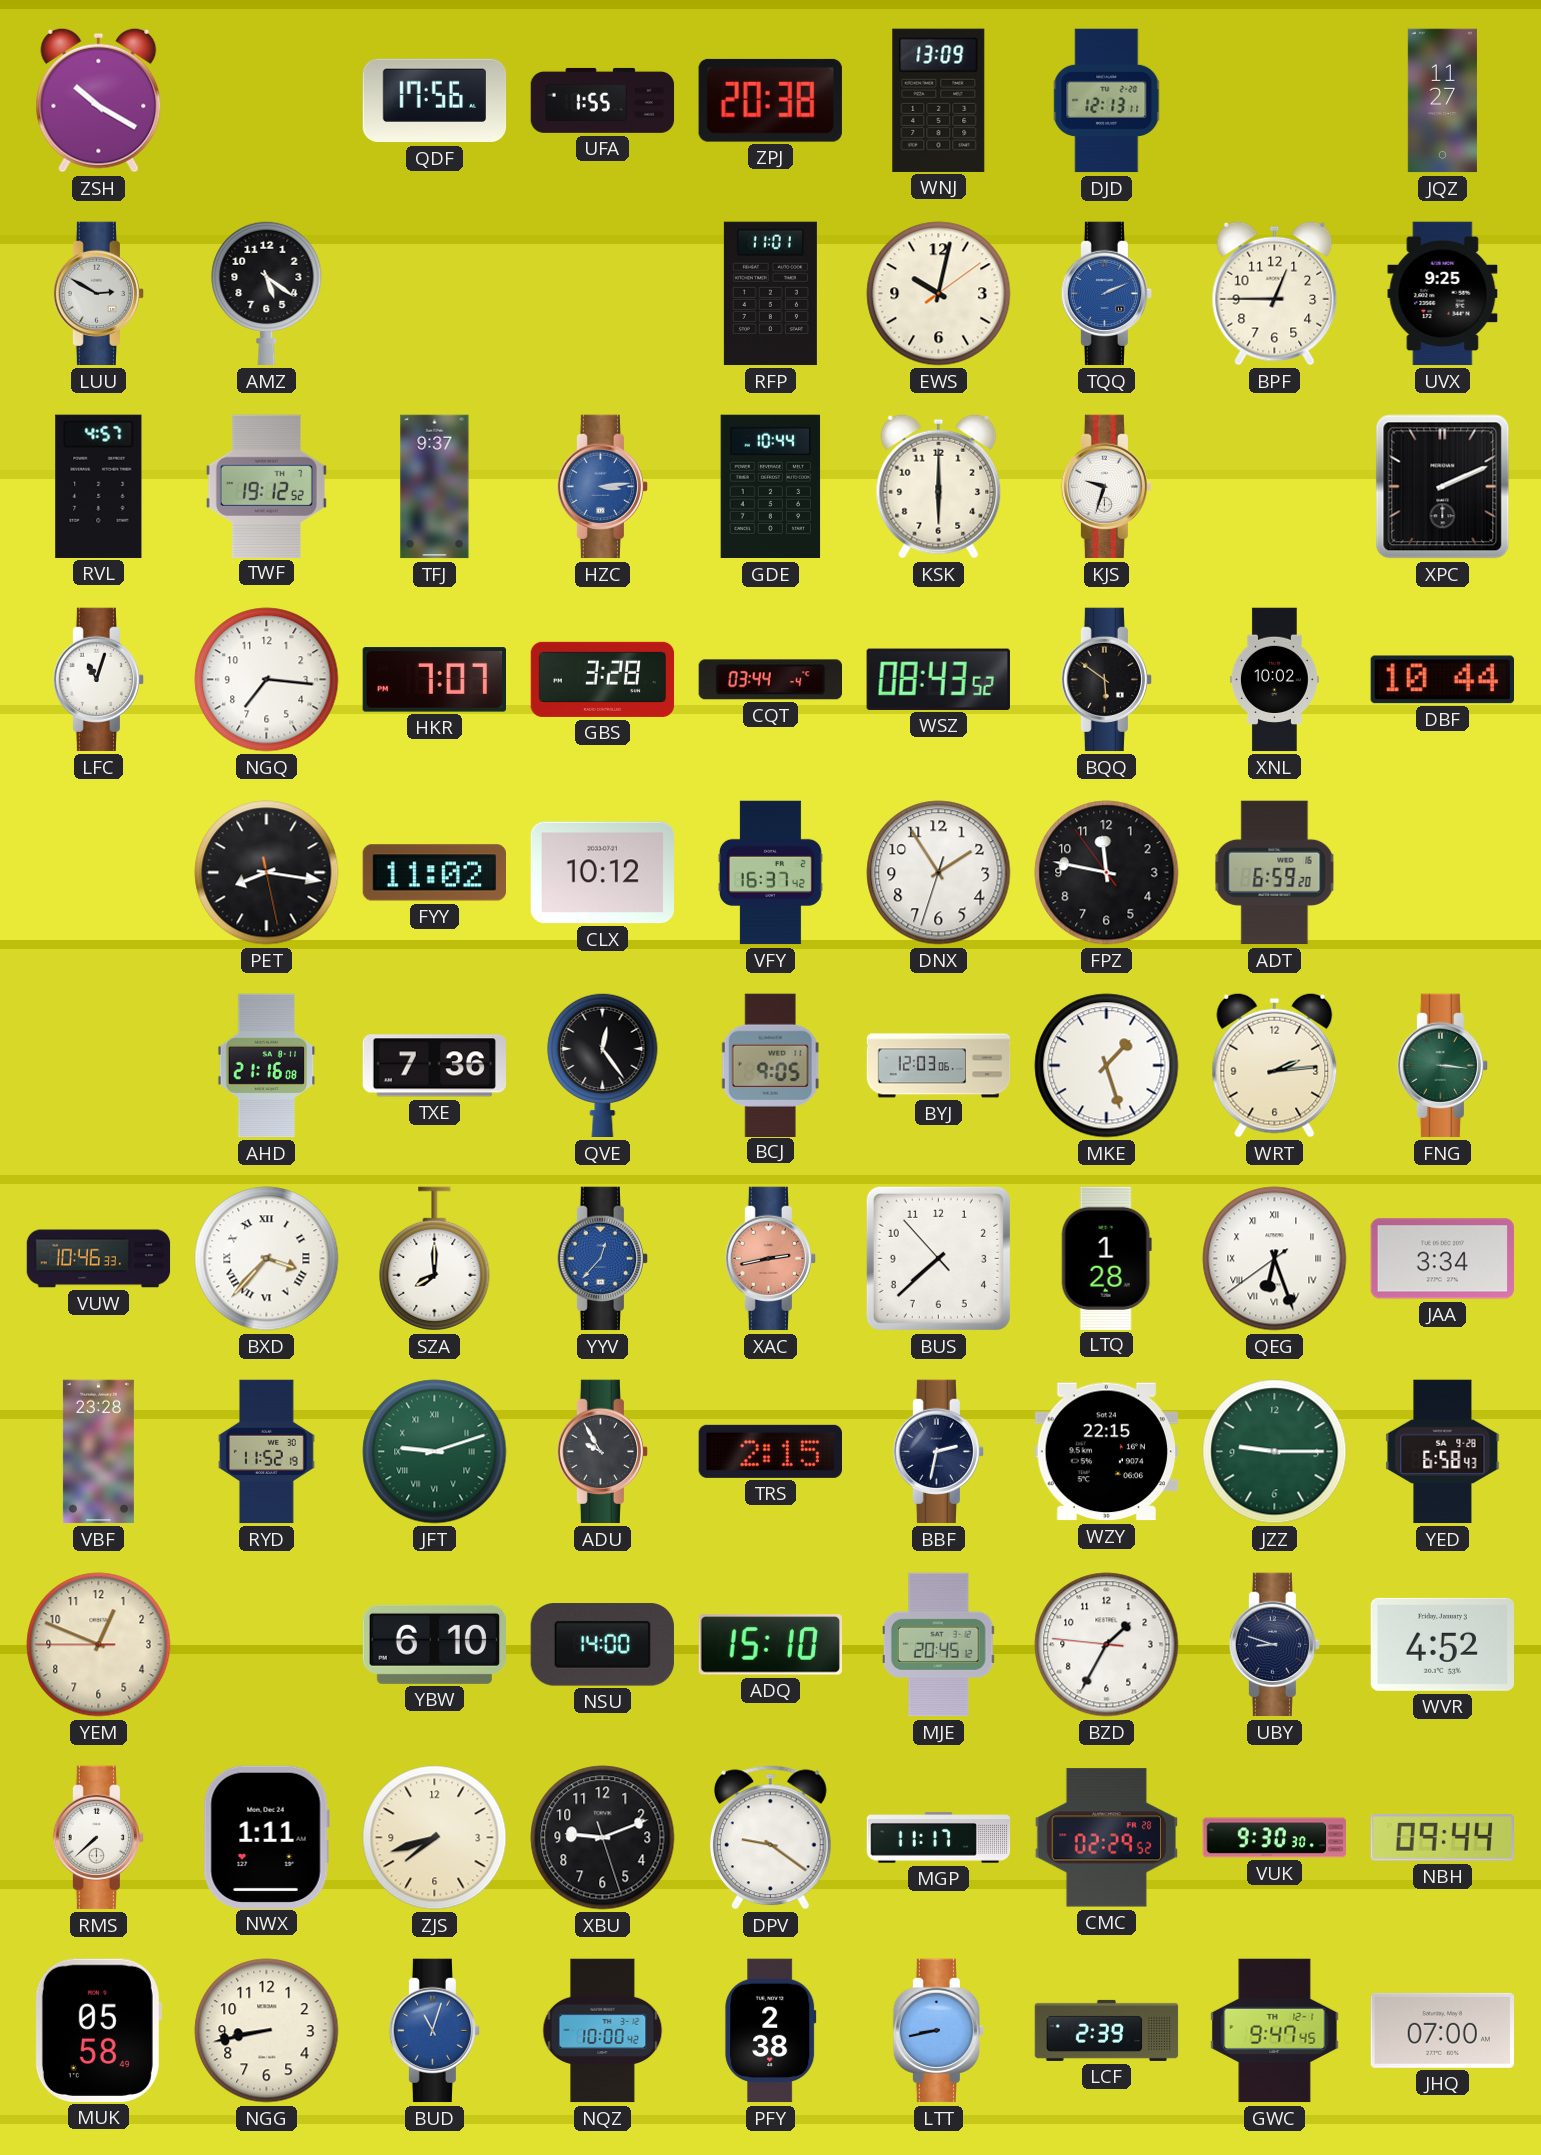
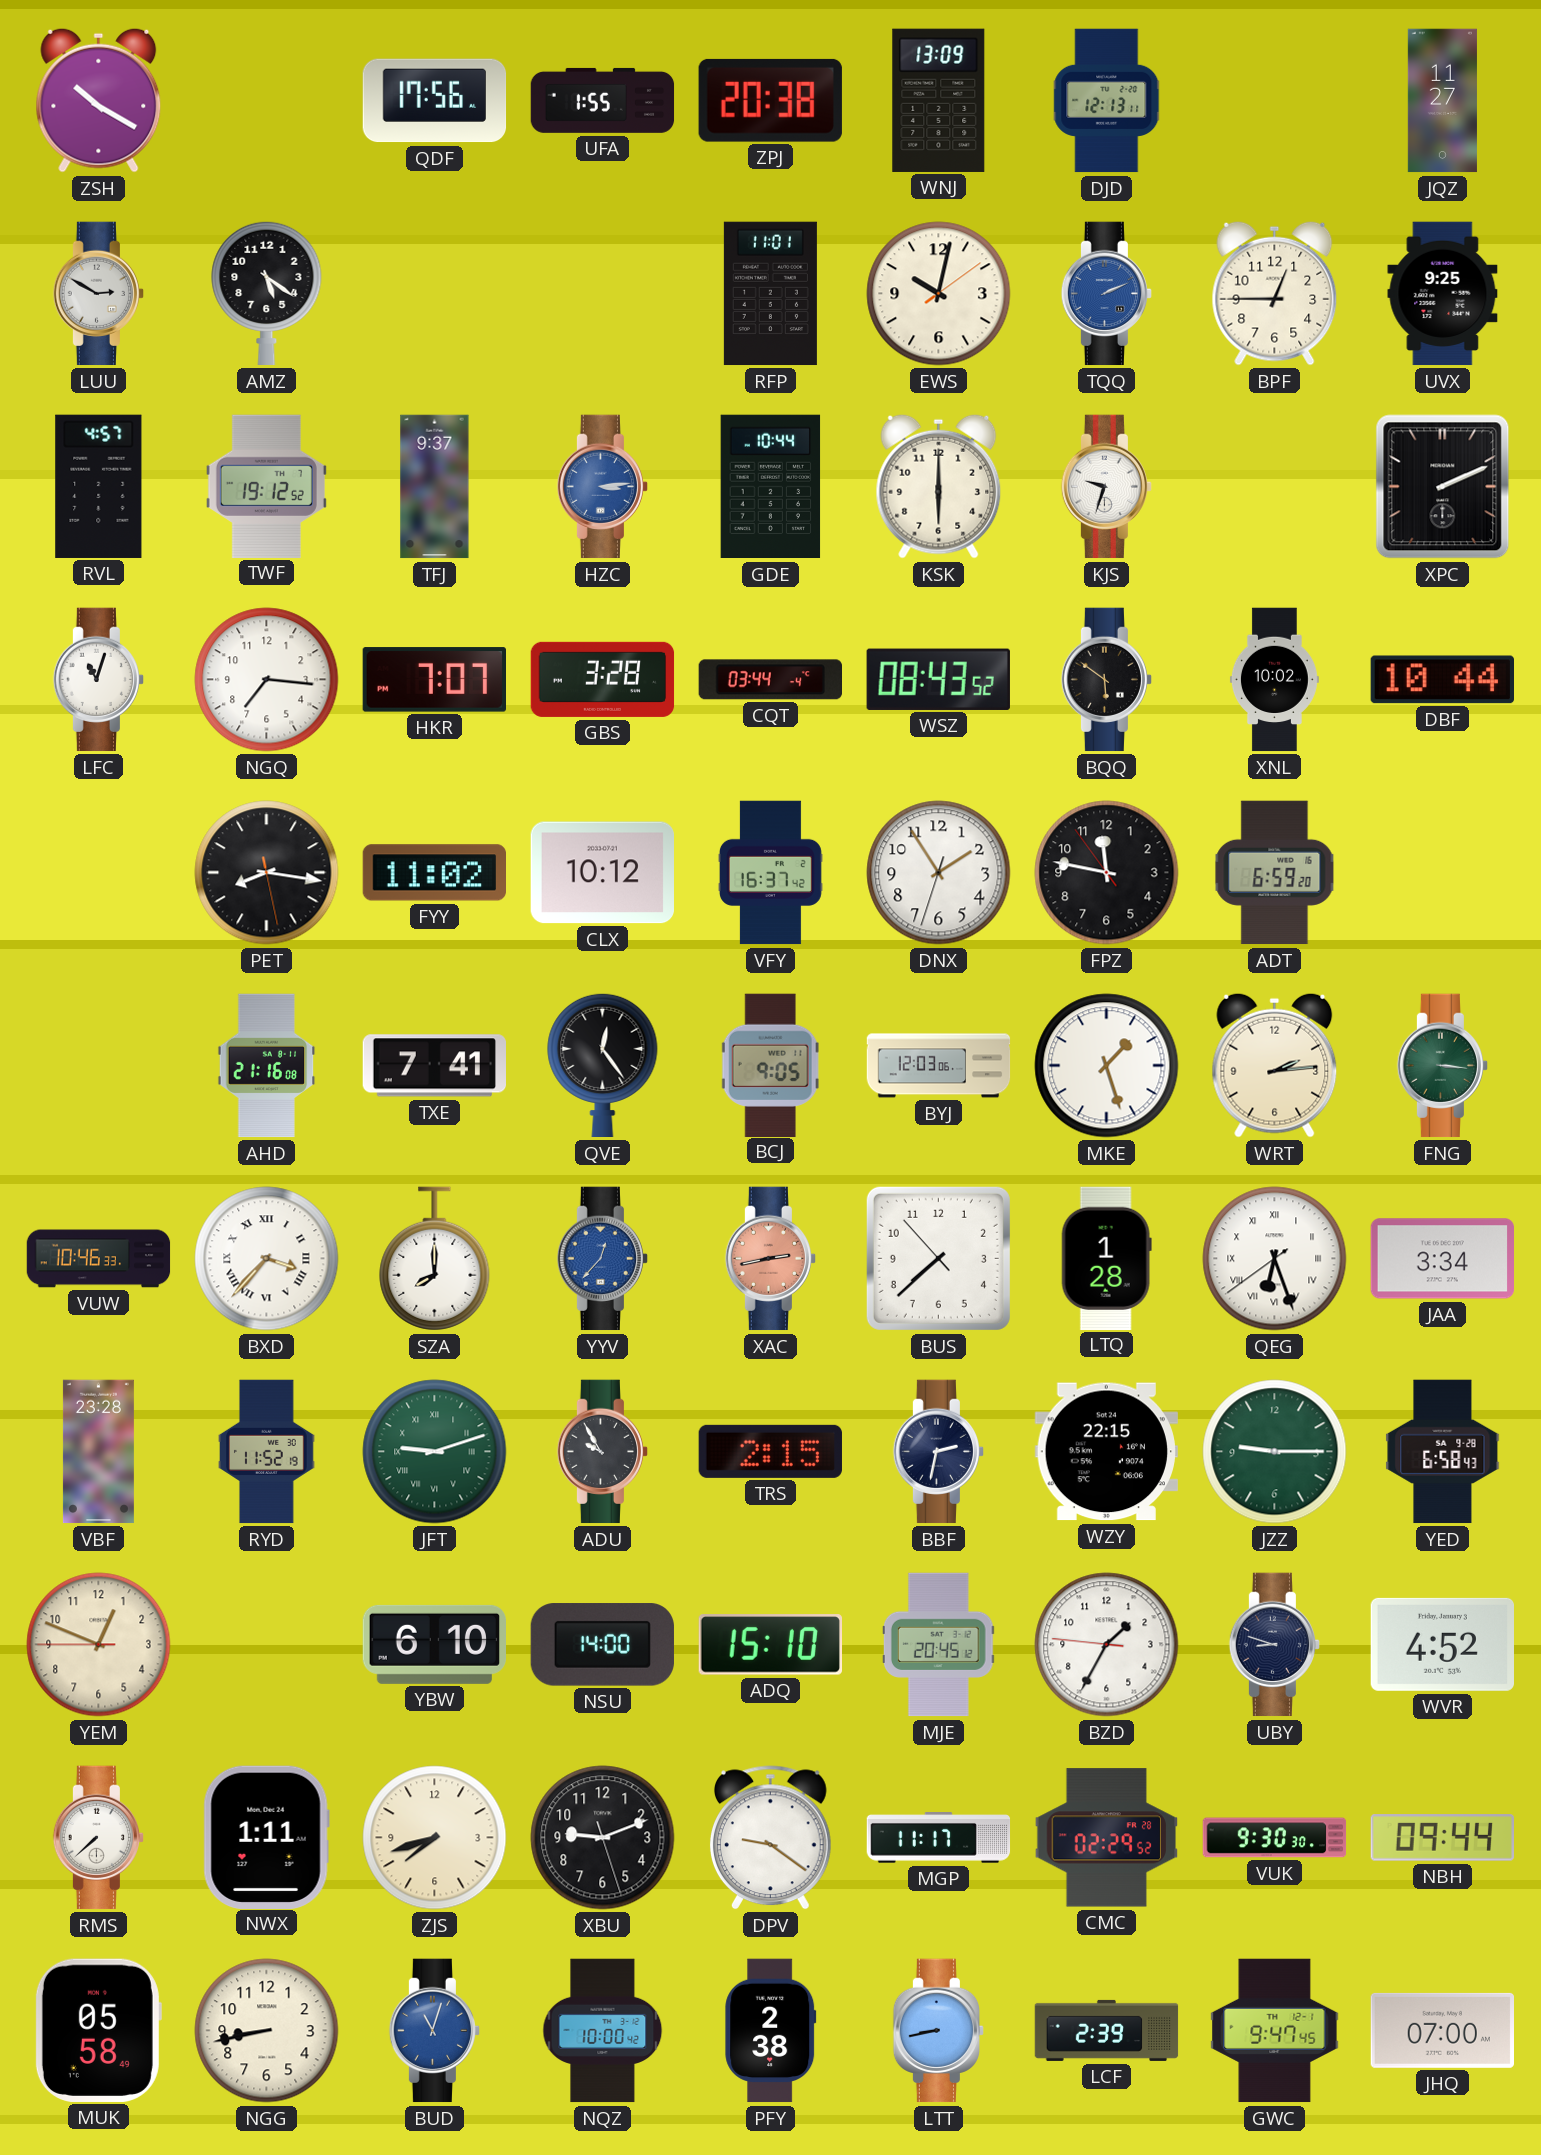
TXE: 7:36 -> 7:41
